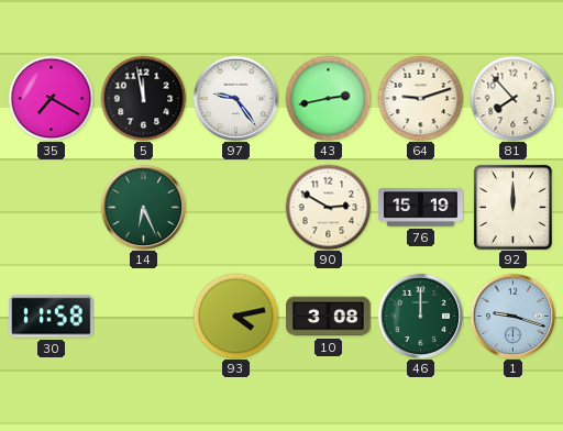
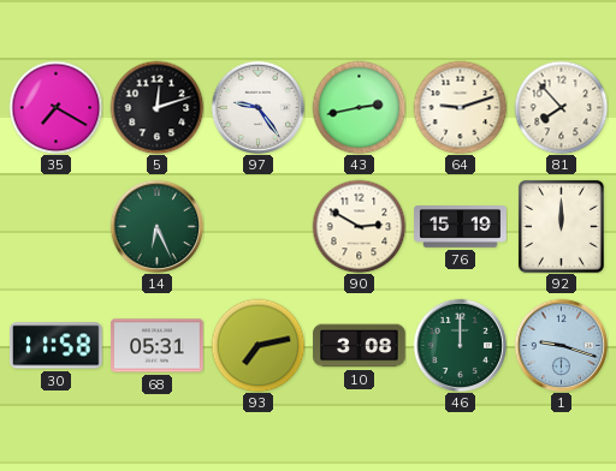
5: 11:58 -> 12:12
68: none -> 05:31
93: 4:13 -> 7:13
